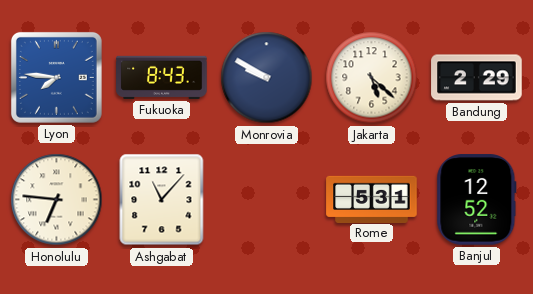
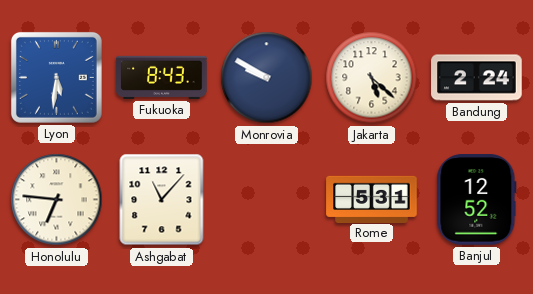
Lyon: 7:46 -> 5:31
Bandung: 2:29 -> 2:24
